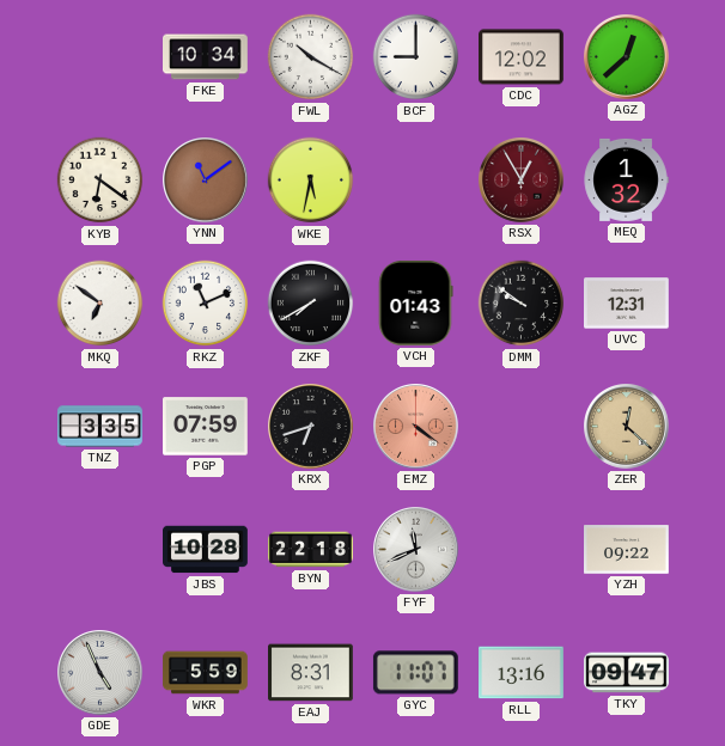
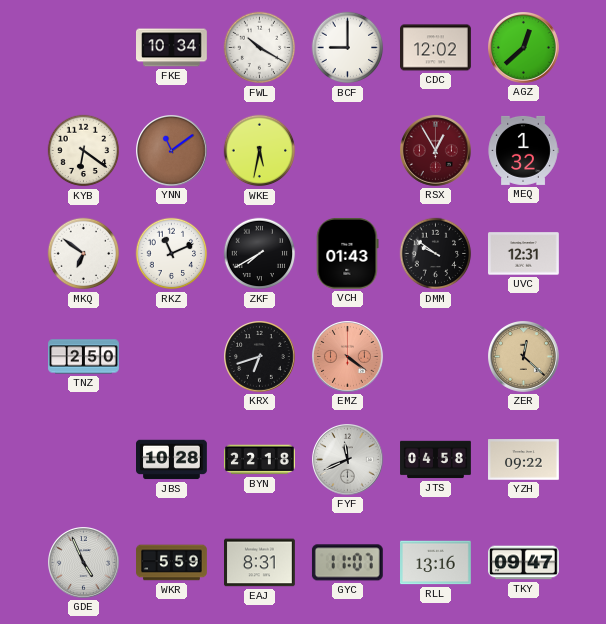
TNZ: 3:35 -> 2:50
PGP: 07:59 -> none
JTS: none -> 04:58
